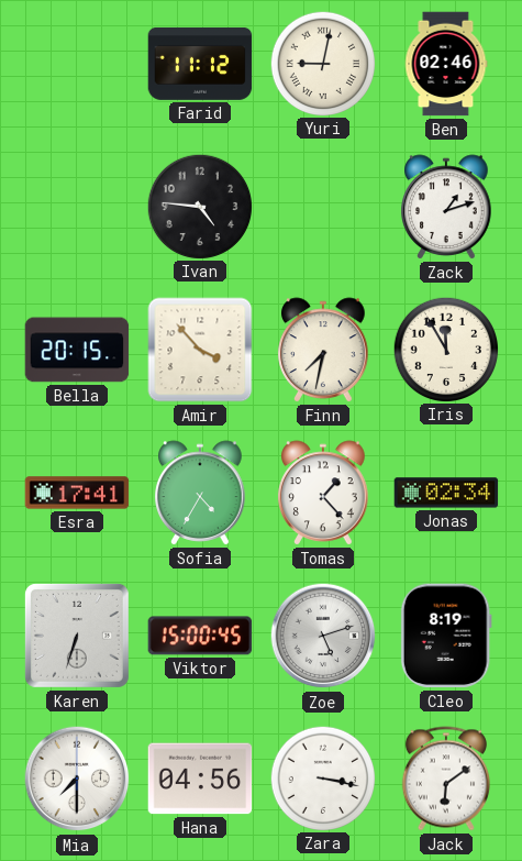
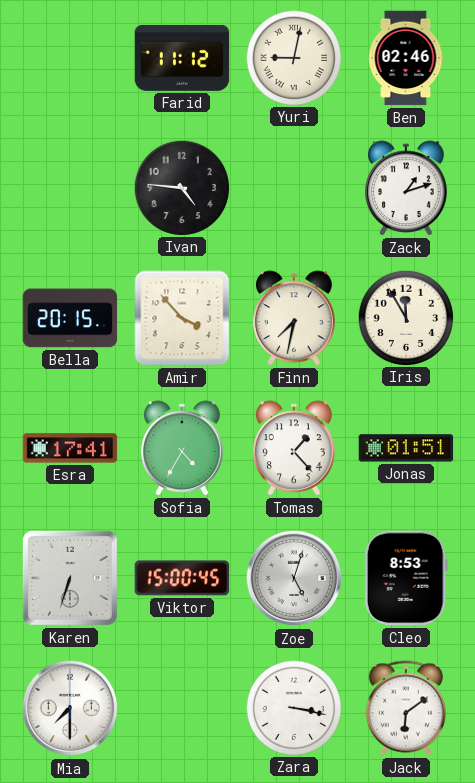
Jonas: 02:34 -> 01:51
Zoe: 5:12 -> 5:03
Cleo: 8:19 -> 8:53
Hana: 04:56 -> none
